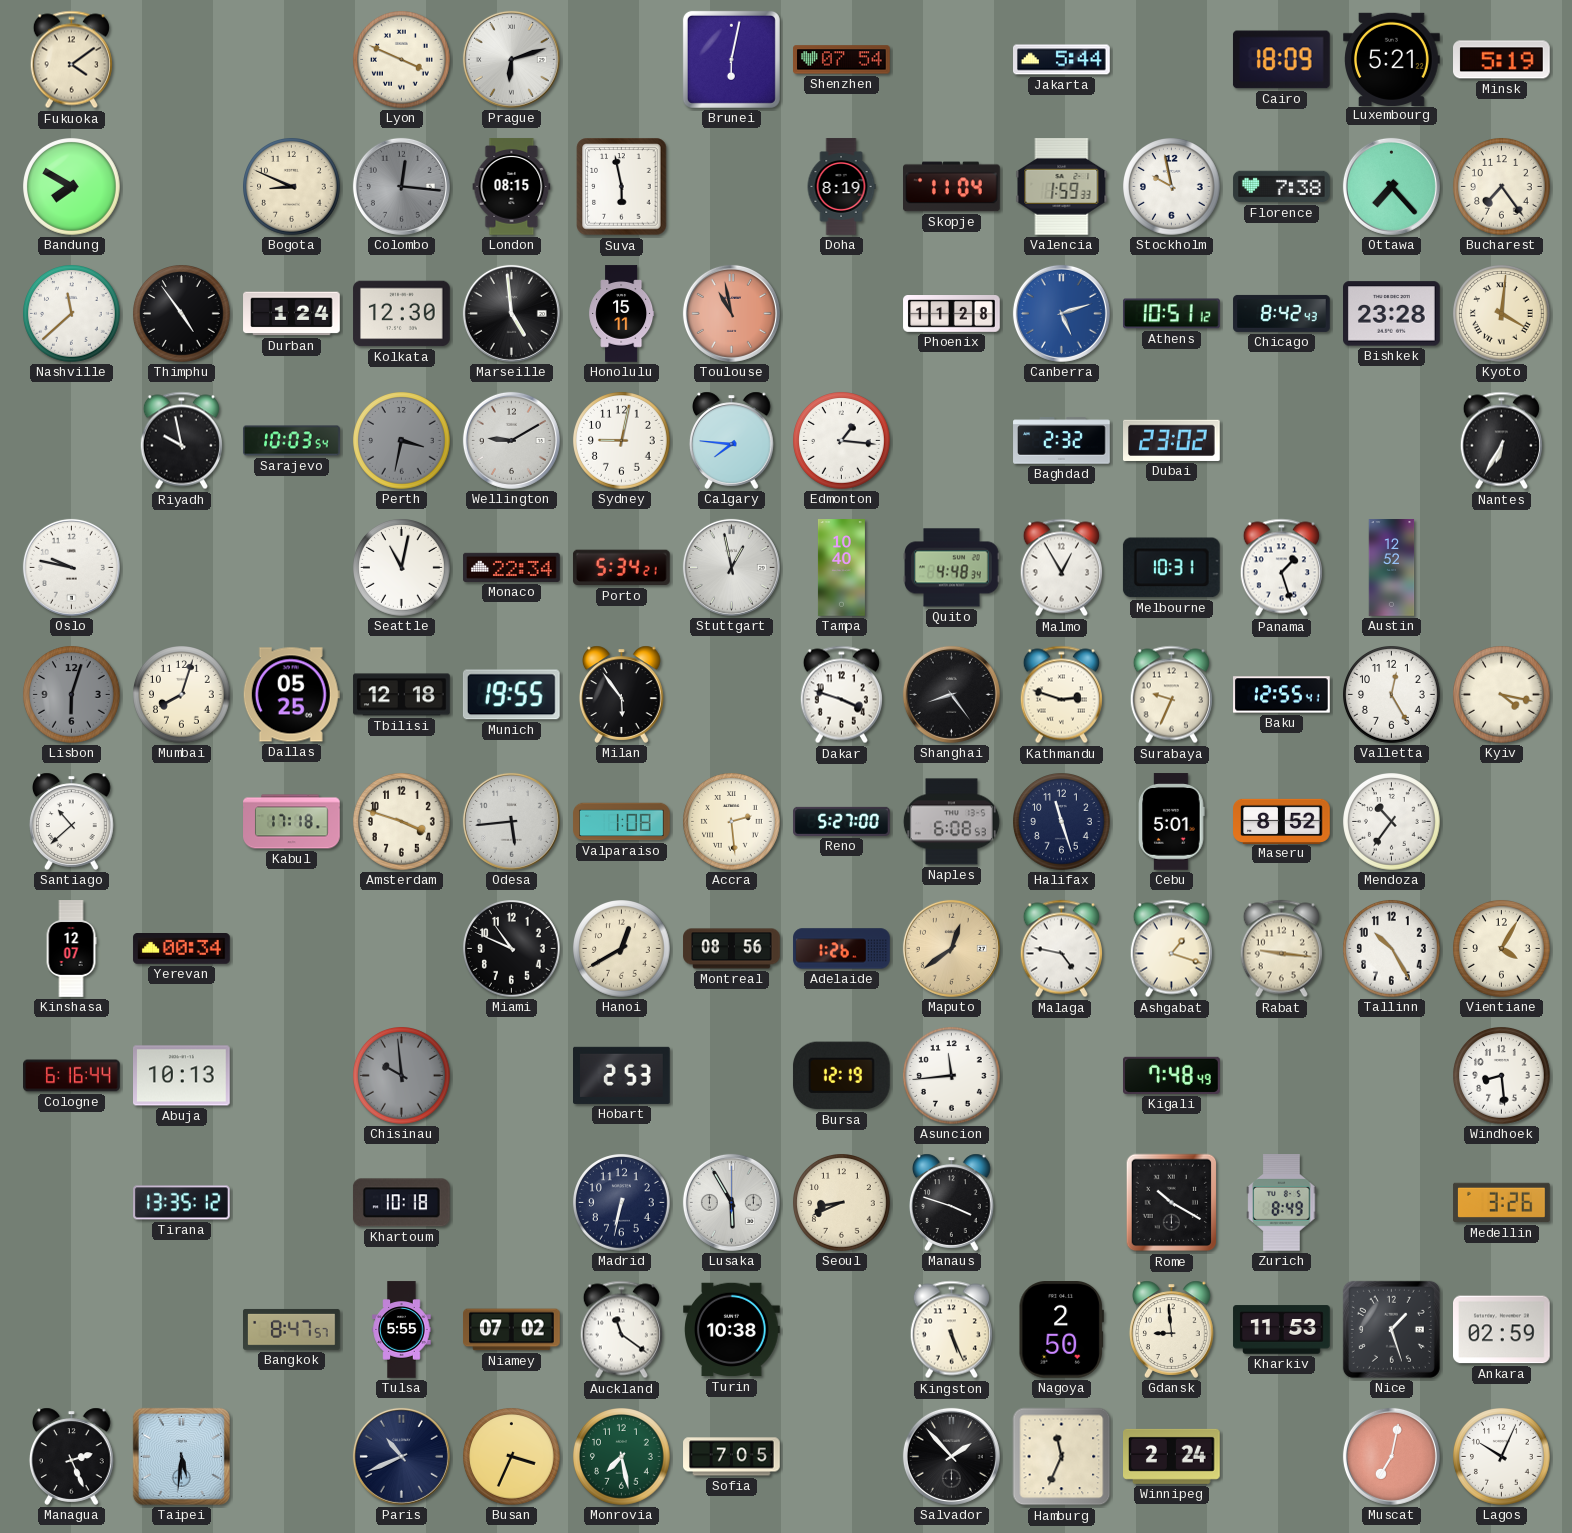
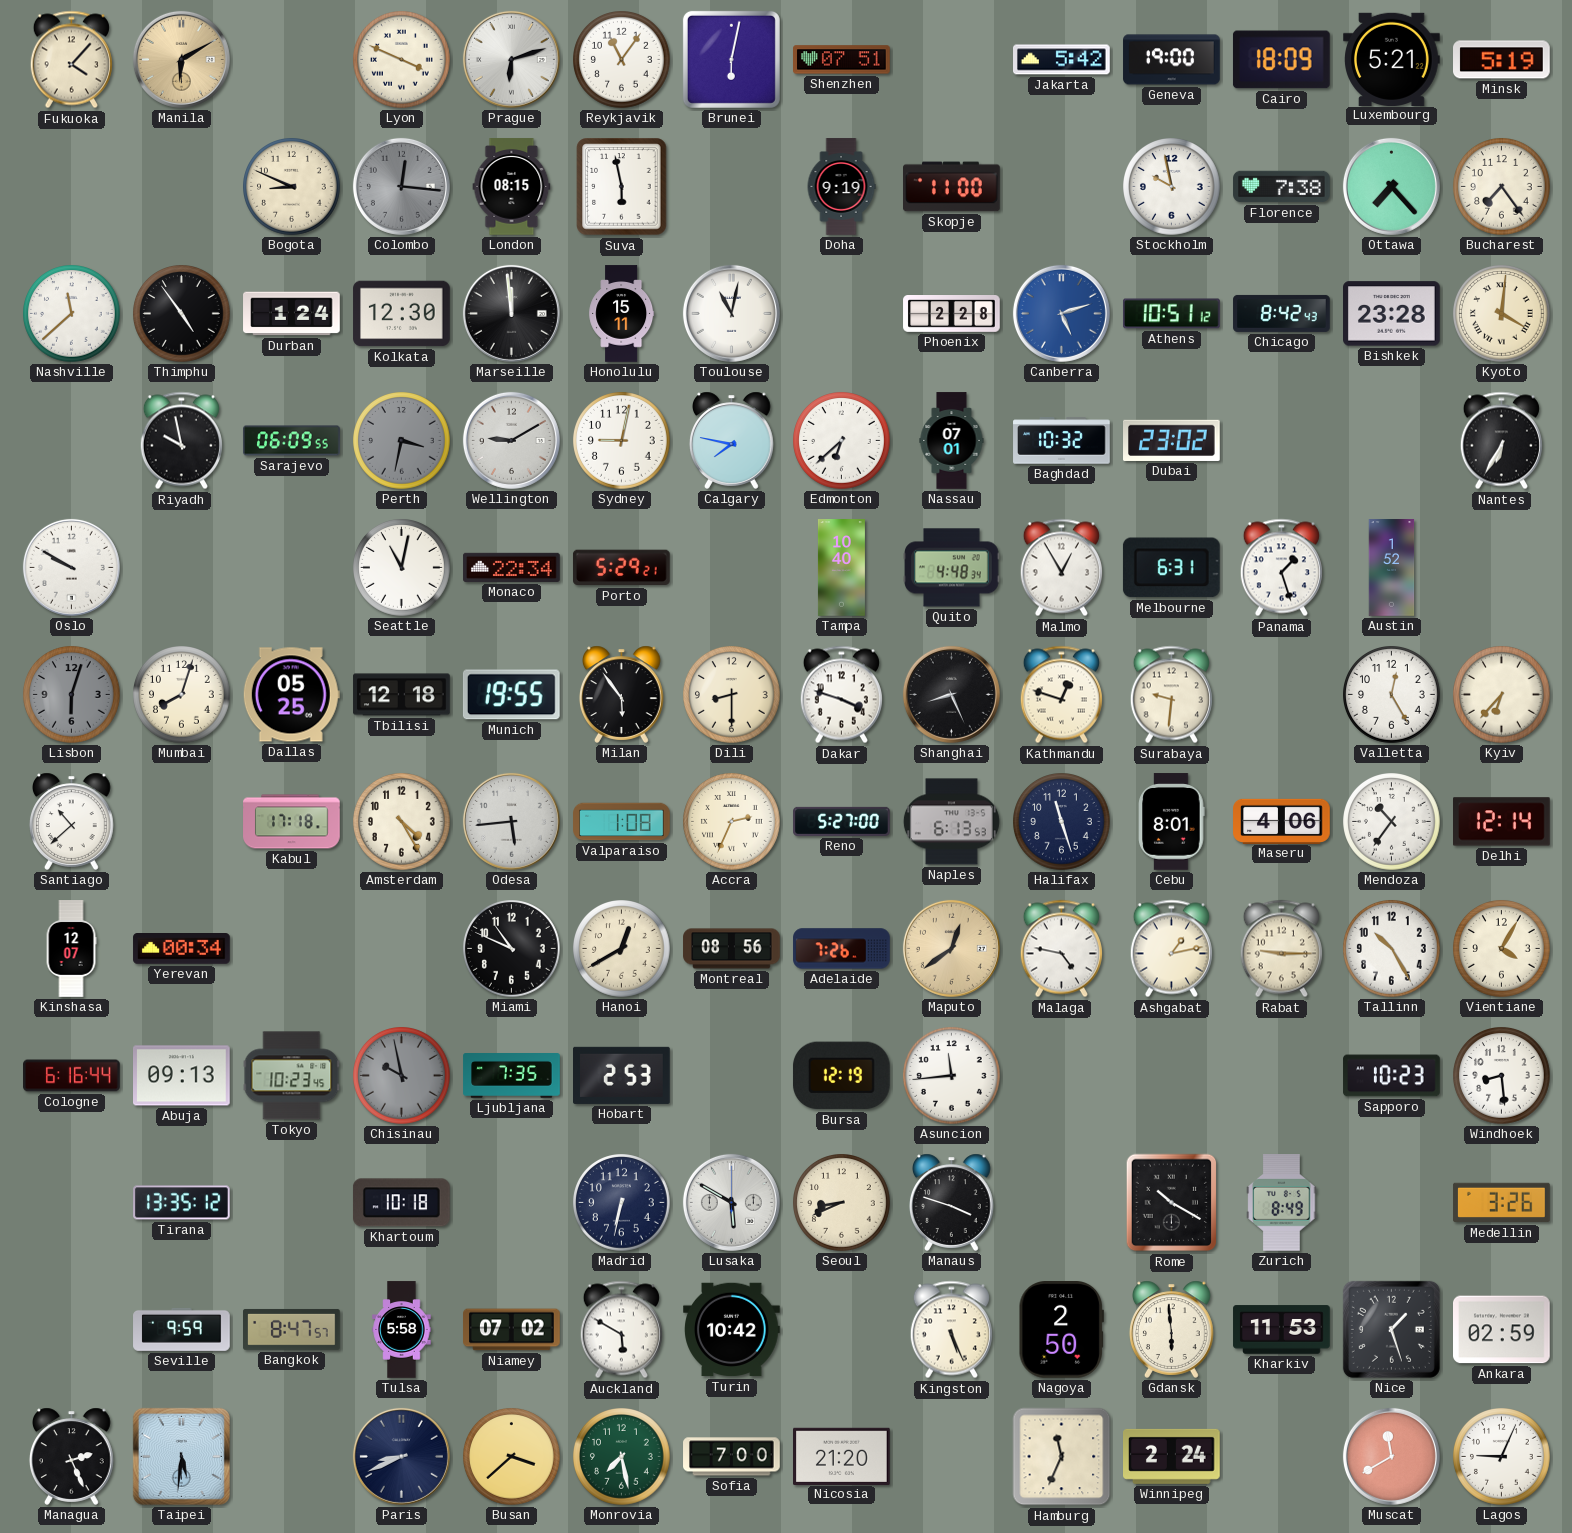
Fukuoka: 4:09 -> 4:07
Manila: none -> 6:10
Reykjavik: none -> 11:06
Shenzhen: 07:54 -> 07:51
Jakarta: 5:44 -> 5:42
Geneva: none -> 19:00
Bandung: 7:50 -> none
Doha: 8:19 -> 9:19
Skopje: 11:04 -> 11:00
Valencia: 1:59 -> none
Marseille: 4:59 -> 11:59
Toulouse: 10:58 -> 11:02
Toulouse dial: salmon -> white
Phoenix: 11:28 -> 2:28
Sarajevo: 10:03 -> 06:09
Calgary: 7:46 -> 7:47
Edmonton: 1:16 -> 6:38
Nassau: none -> 07:01
Baghdad: 2:32 -> 10:32
Oslo: 9:47 -> 9:50
Porto: 5:34 -> 5:29
Stuttgart: 12:58 -> none
Melbourne: 10:31 -> 6:31
Austin: 12:52 -> 1:52
Dili: none -> 8:30
Shanghai: 8:24 -> 8:26
Kathmandu: 2:48 -> 12:48
Surabaya: 9:34 -> 9:31
Baku: 12:55 -> none
Kyiv: 4:17 -> 6:37
Amsterdam: 3:48 -> 4:25
Accra: 2:29 -> 2:34
Naples: 6:08 -> 6:13
Cebu: 5:01 -> 8:01
Maseru: 8:52 -> 4:06
Delhi: none -> 12:14
Adelaide: 1:26 -> 7:26
Ashgabat: 1:18 -> 1:13
Rabat: 9:16 -> 9:15
Abuja: 10:13 -> 09:13
Tokyo: none -> 10:23
Chisinau: 9:59 -> 9:58
Ljubljana: none -> 7:35
Kigali: 7:48 -> none
Sapporo: none -> 10:23
Lusaka: 5:55 -> 5:50
Seville: none -> 9:59
Tulsa: 5:55 -> 5:58
Auckland: 11:21 -> 5:50
Turin: 10:38 -> 10:42
Gdansk: 8:59 -> 5:59
Paris: 10:41 -> 8:41
Busan: 3:34 -> 3:38
Sofia: 7:05 -> 7:00
Nicosia: none -> 21:20
Salvador: 1:53 -> none
Muscat: 7:02 -> 11:40
Lagos: 10:04 -> 9:04
